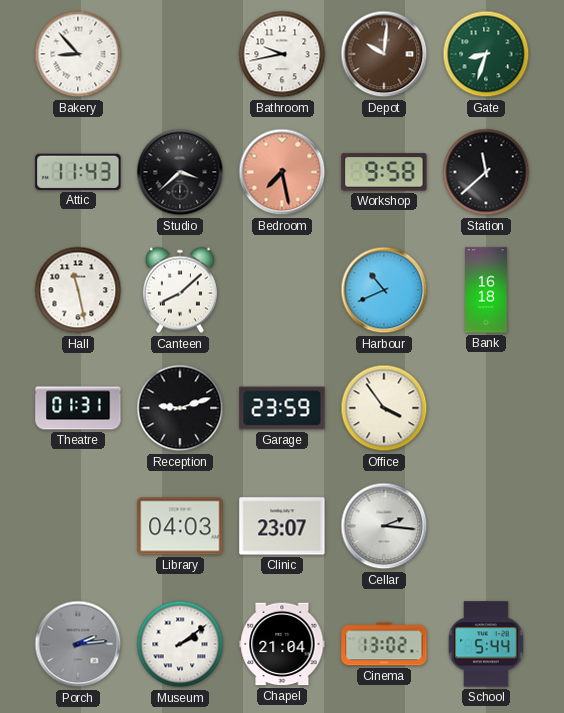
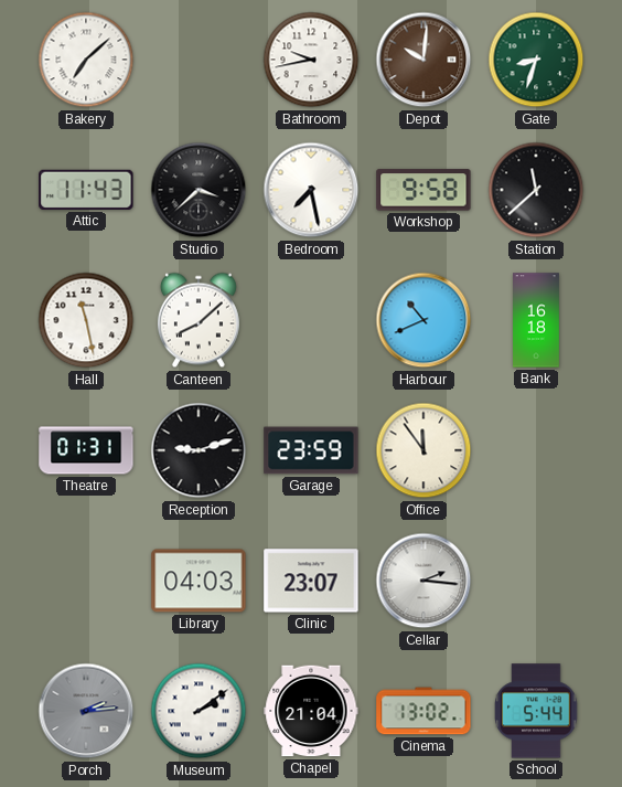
Bakery: 8:53 -> 7:08
Bedroom dial: salmon -> white
Office: 3:54 -> 11:54
